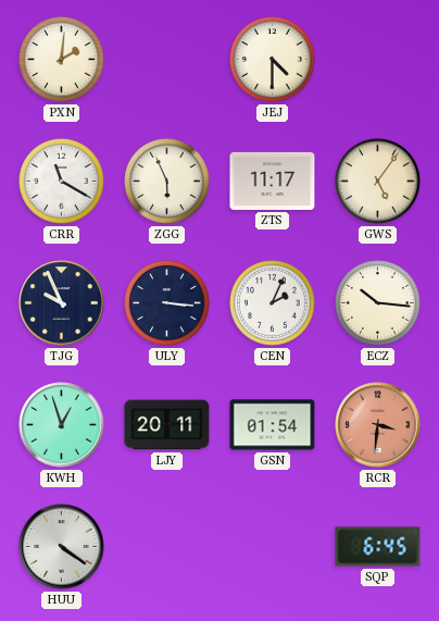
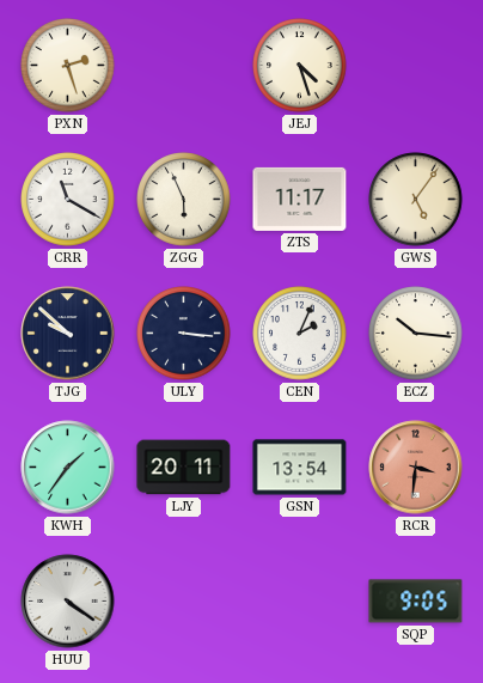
PXN: 2:01 -> 2:27
JEJ: 4:30 -> 4:27
TJG: 9:56 -> 9:52
KWH: 12:57 -> 1:36
GSN: 01:54 -> 13:54
SQP: 6:45 -> 9:05
